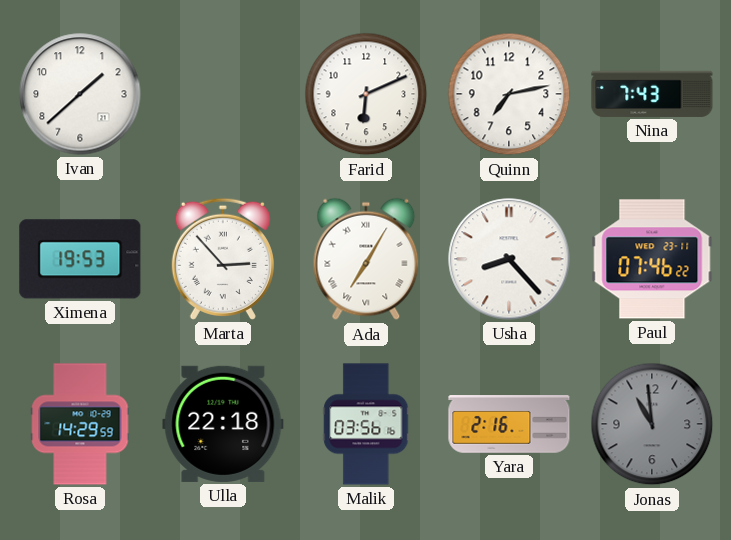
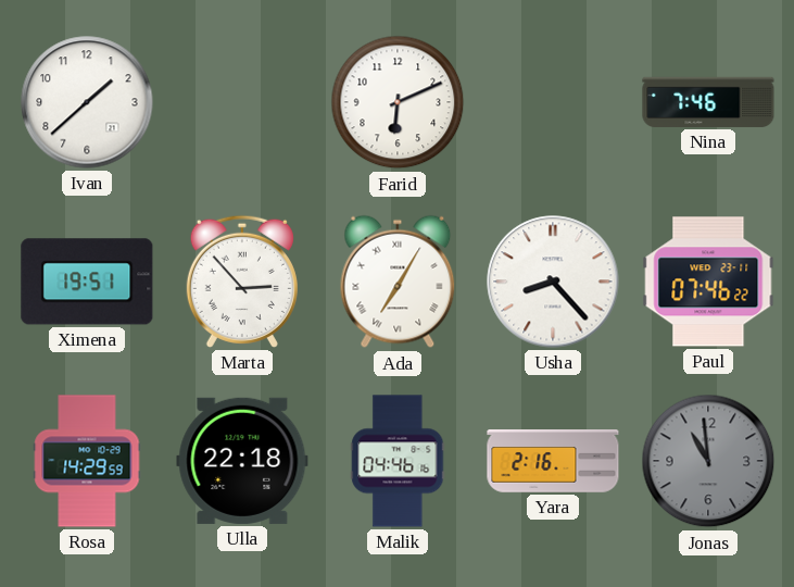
Quinn: 7:13 -> none
Nina: 7:43 -> 7:46
Ximena: 19:53 -> 19:51
Malik: 03:56 -> 04:46
